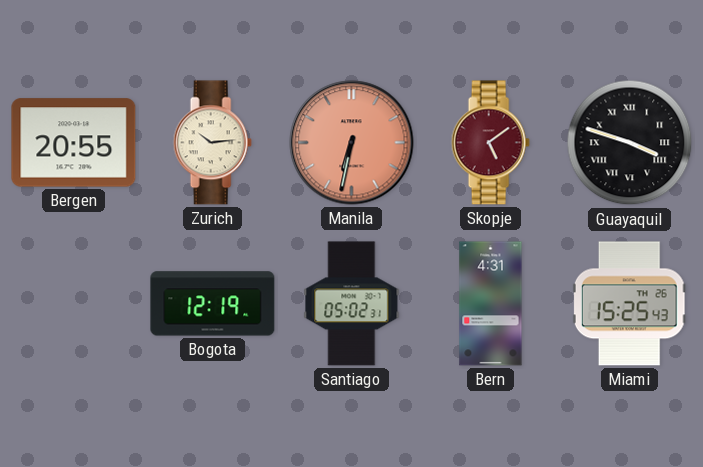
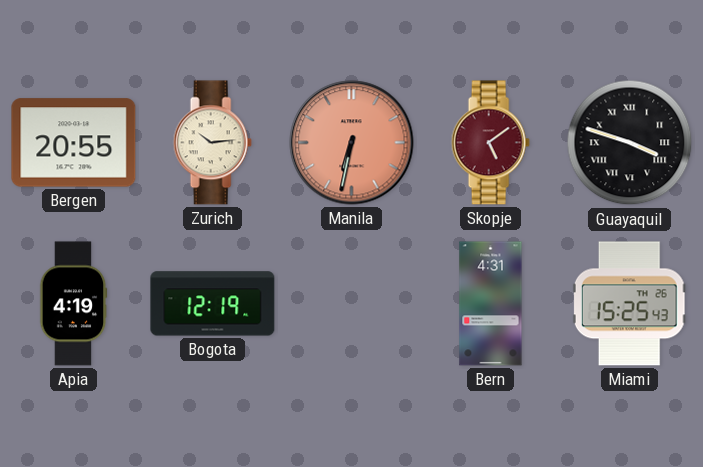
Apia: none -> 4:19
Santiago: 05:02 -> none
